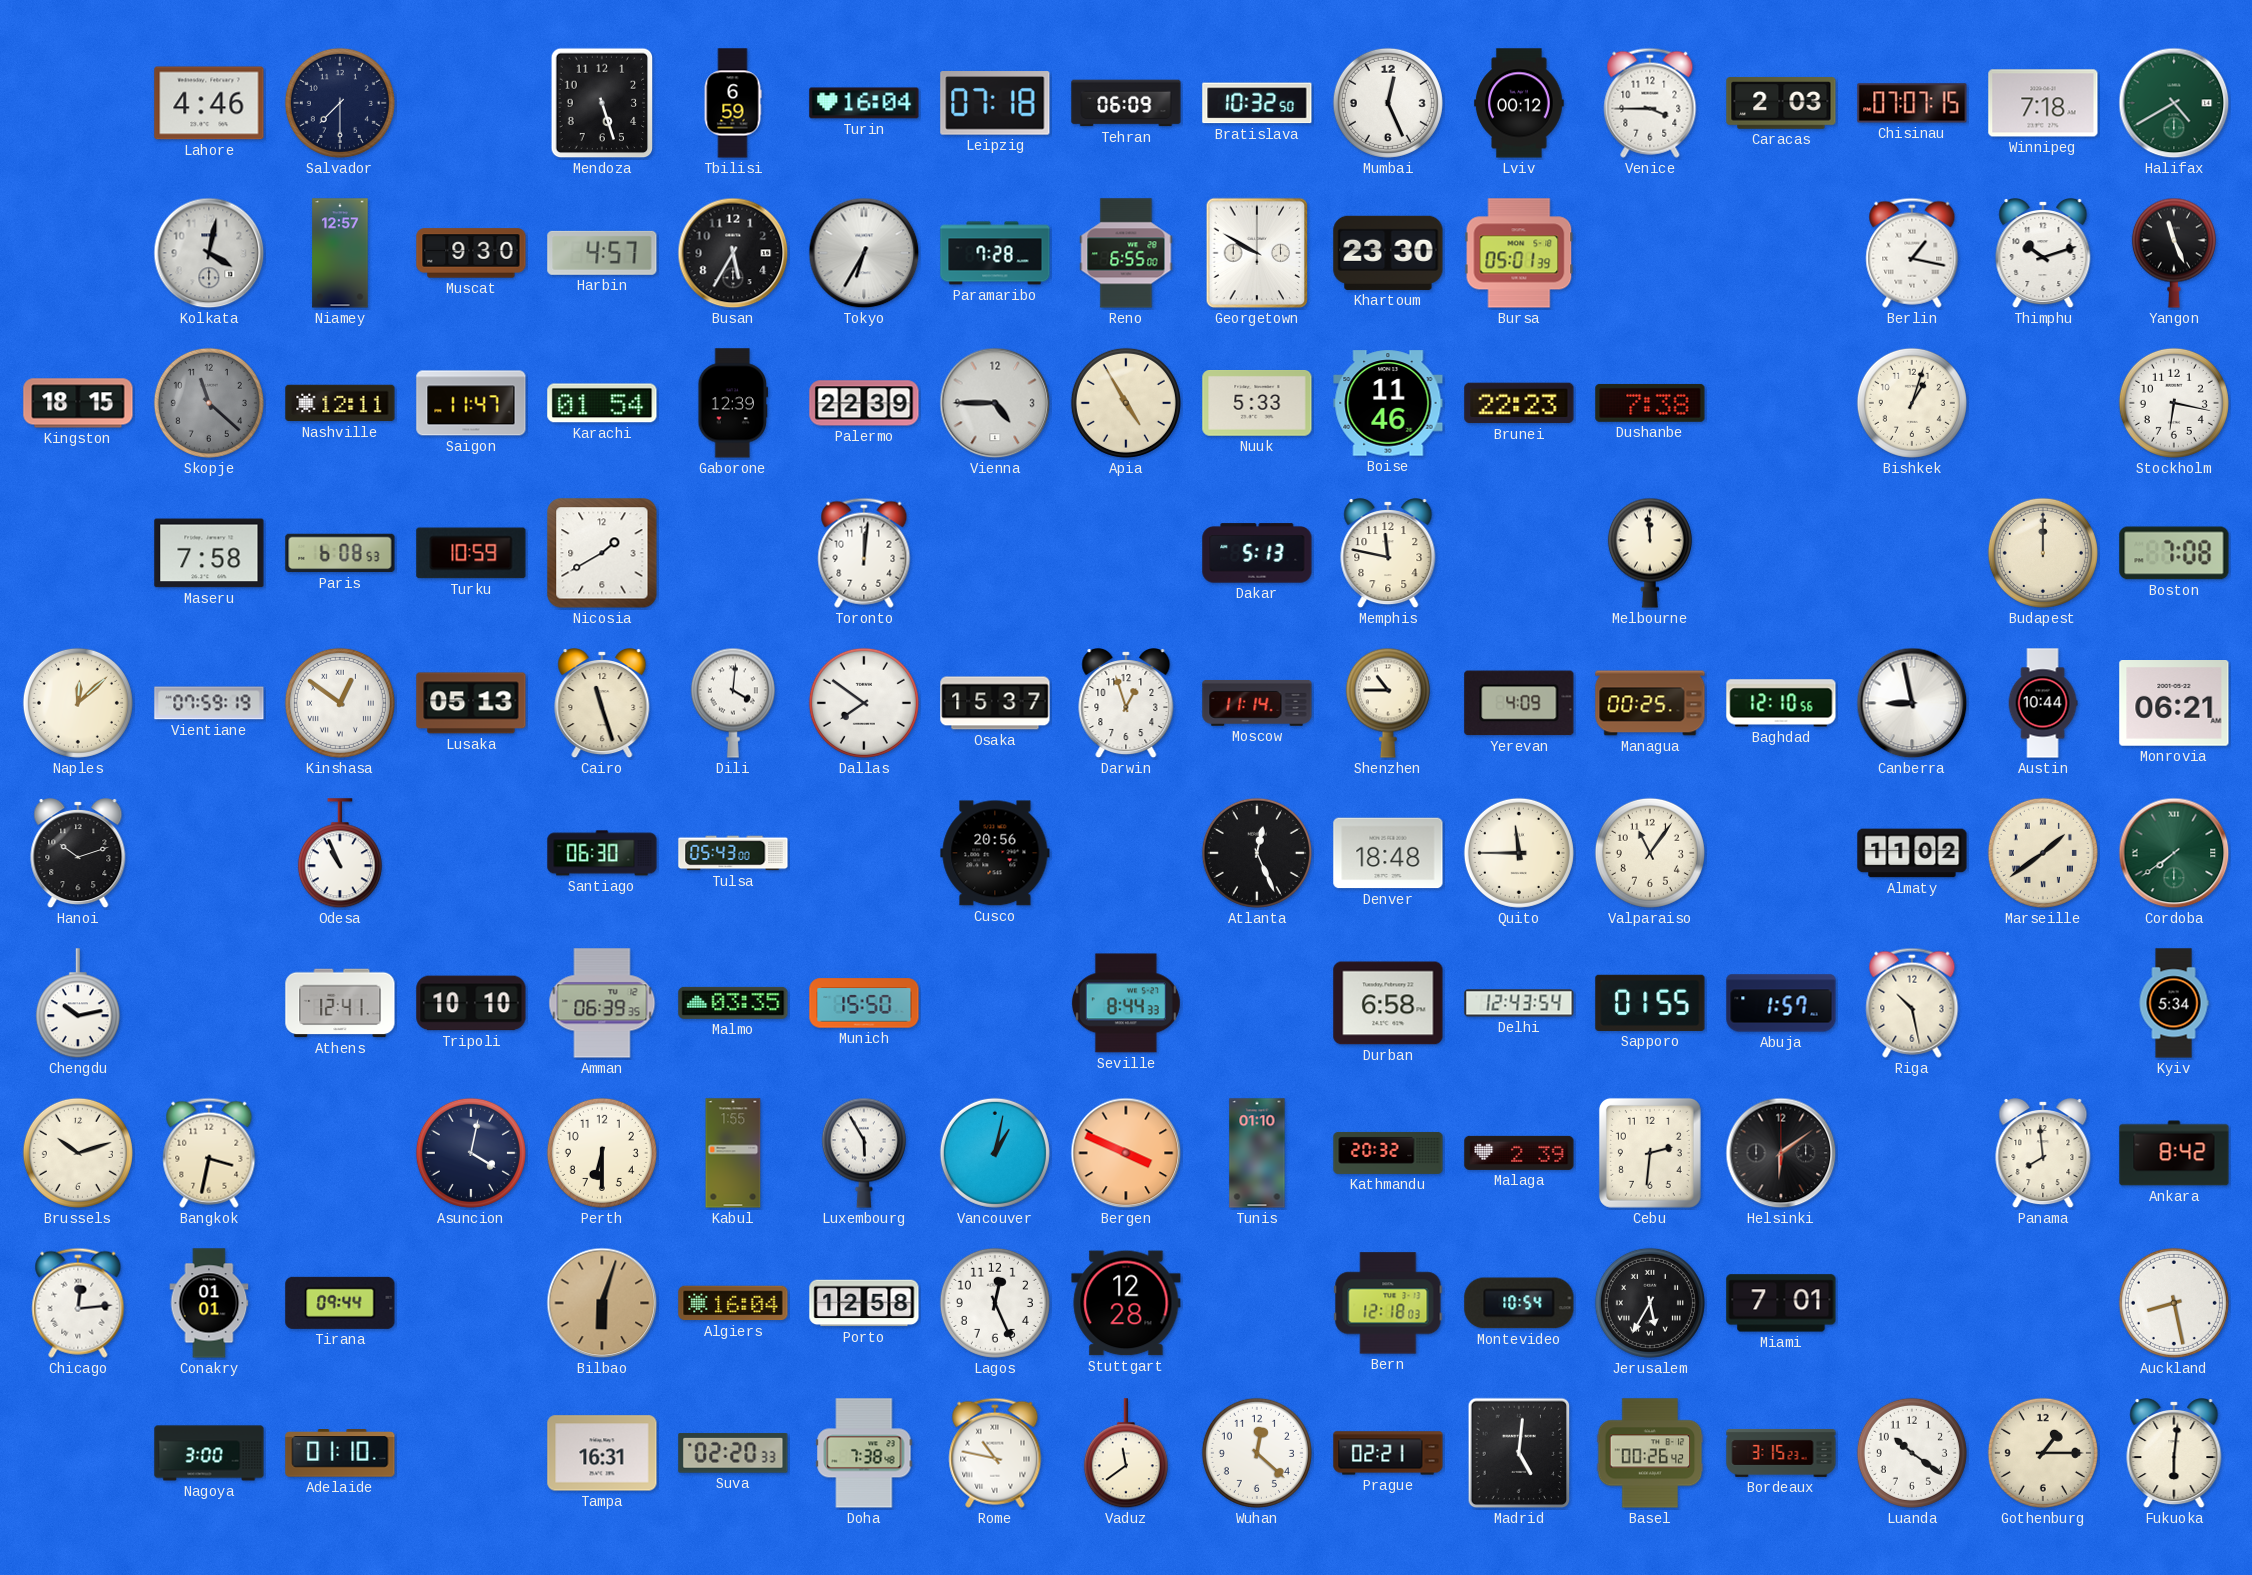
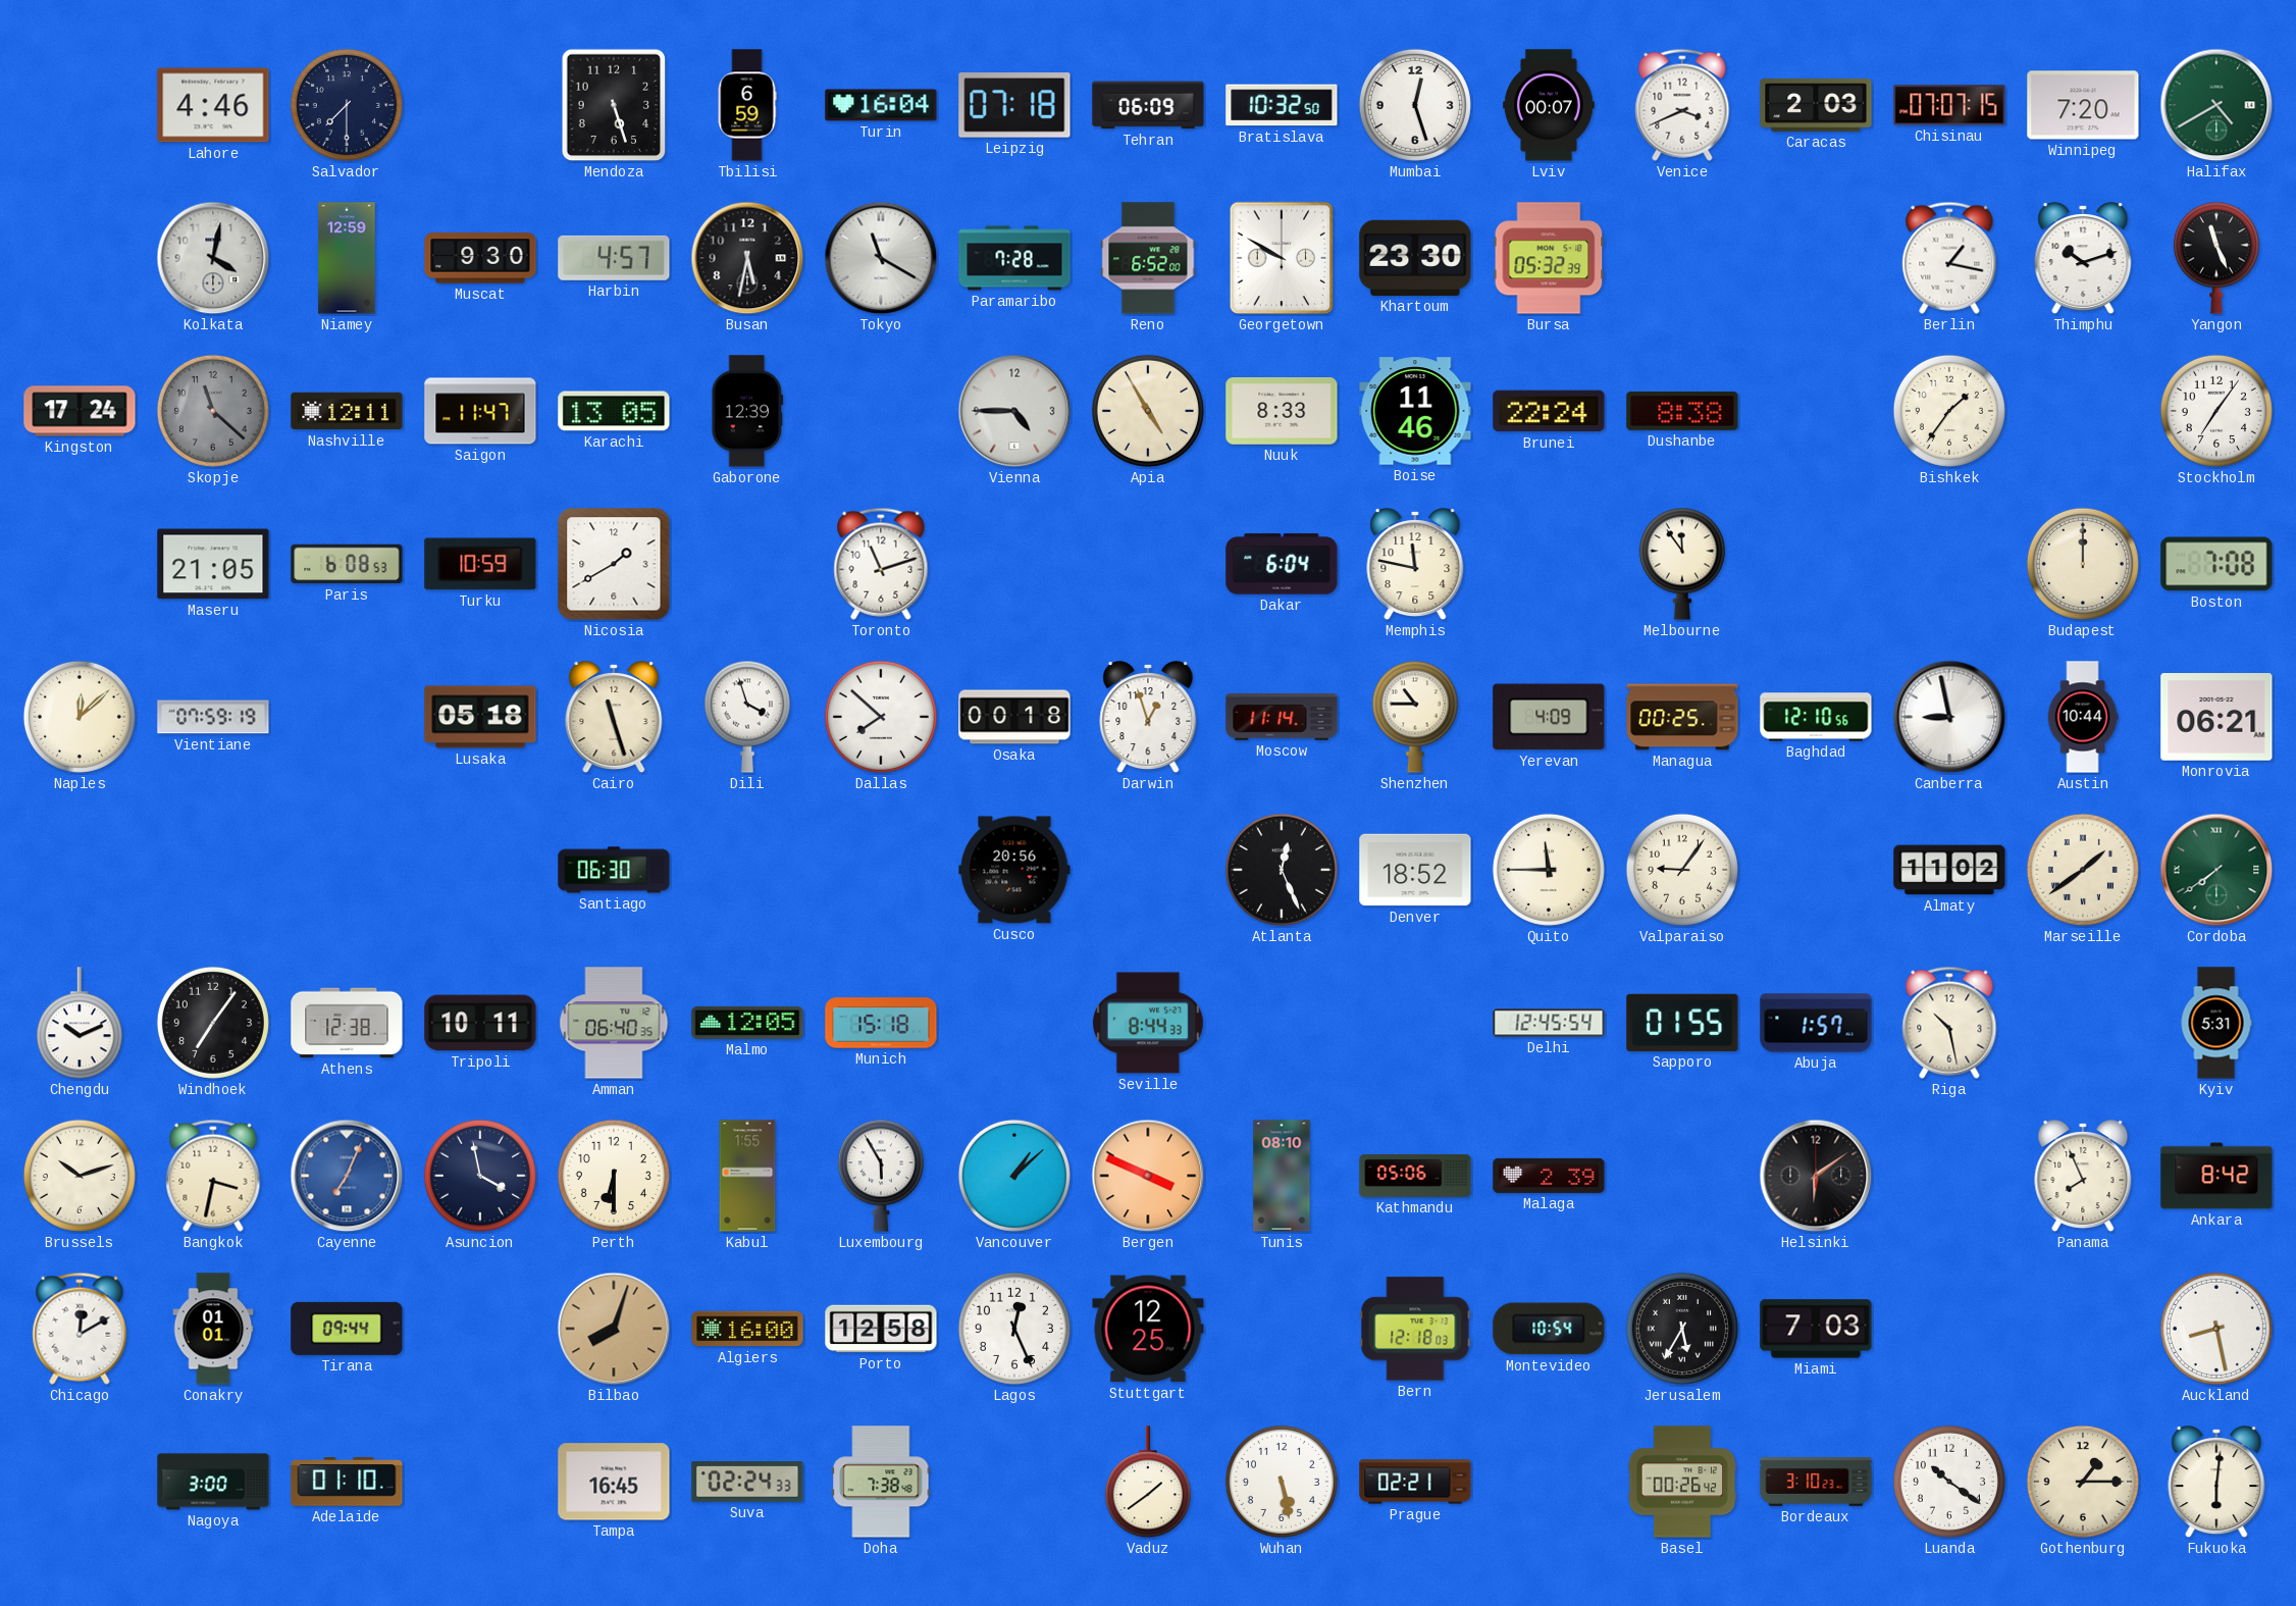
Mumbai: 12:26 -> 12:27
Lviv: 00:12 -> 00:07
Venice: 3:45 -> 3:41
Winnipeg: 7:18 -> 7:20
Niamey: 12:57 -> 12:59
Busan: 5:35 -> 5:32
Tokyo: 6:35 -> 11:20
Reno: 6:55 -> 6:52
Bursa: 05:01 -> 05:32
Kingston: 18:15 -> 17:24
Karachi: 01:54 -> 13:05
Palermo: 22:39 -> none
Nuuk: 5:33 -> 8:33
Brunei: 22:23 -> 22:24
Dushanbe: 7:38 -> 8:38
Bishkek: 1:03 -> 1:36
Stockholm: 6:17 -> 7:06
Maseru: 7:58 -> 21:05
Toronto: 12:01 -> 11:12
Dakar: 5:13 -> 6:04
Melbourne: 11:59 -> 11:54
Kinshasa: 12:51 -> none
Lusaka: 05:13 -> 05:18
Dili: 4:01 -> 3:57
Dallas: 7:51 -> 7:52
Osaka: 15:37 -> 00:18
Hanoi: 10:12 -> none
Odesa: 10:56 -> none
Tulsa: 05:43 -> none
Denver: 18:48 -> 18:52
Valparaiso: 11:06 -> 9:06
Chengdu: 10:13 -> 10:11
Windhoek: none -> 7:06
Athens: 12:41 -> 12:38
Tripoli: 10:10 -> 10:11
Amman: 06:39 -> 06:40
Malmo: 03:35 -> 12:05
Munich: 15:50 -> 15:18
Durban: 6:58 -> none
Delhi: 12:43 -> 12:45
Kyiv: 5:34 -> 5:31
Cayenne: none -> 7:04
Asuncion: 4:02 -> 3:58
Vancouver: 1:02 -> 1:08
Tunis: 01:10 -> 08:10
Kathmandu: 20:32 -> 05:06
Cebu: 2:31 -> none
Panama: 7:59 -> 7:56
Chicago: 12:14 -> 12:10
Bilbao: 6:03 -> 8:03
Algiers: 16:04 -> 16:00
Stuttgart: 12:28 -> 12:25
Miami: 7:01 -> 7:03
Tampa: 16:31 -> 16:45
Suva: 02:20 -> 02:24
Rome: 10:47 -> none
Vaduz: 11:39 -> 1:39
Wuhan: 12:22 -> 5:28
Madrid: 5:01 -> none
Bordeaux: 3:15 -> 3:10
